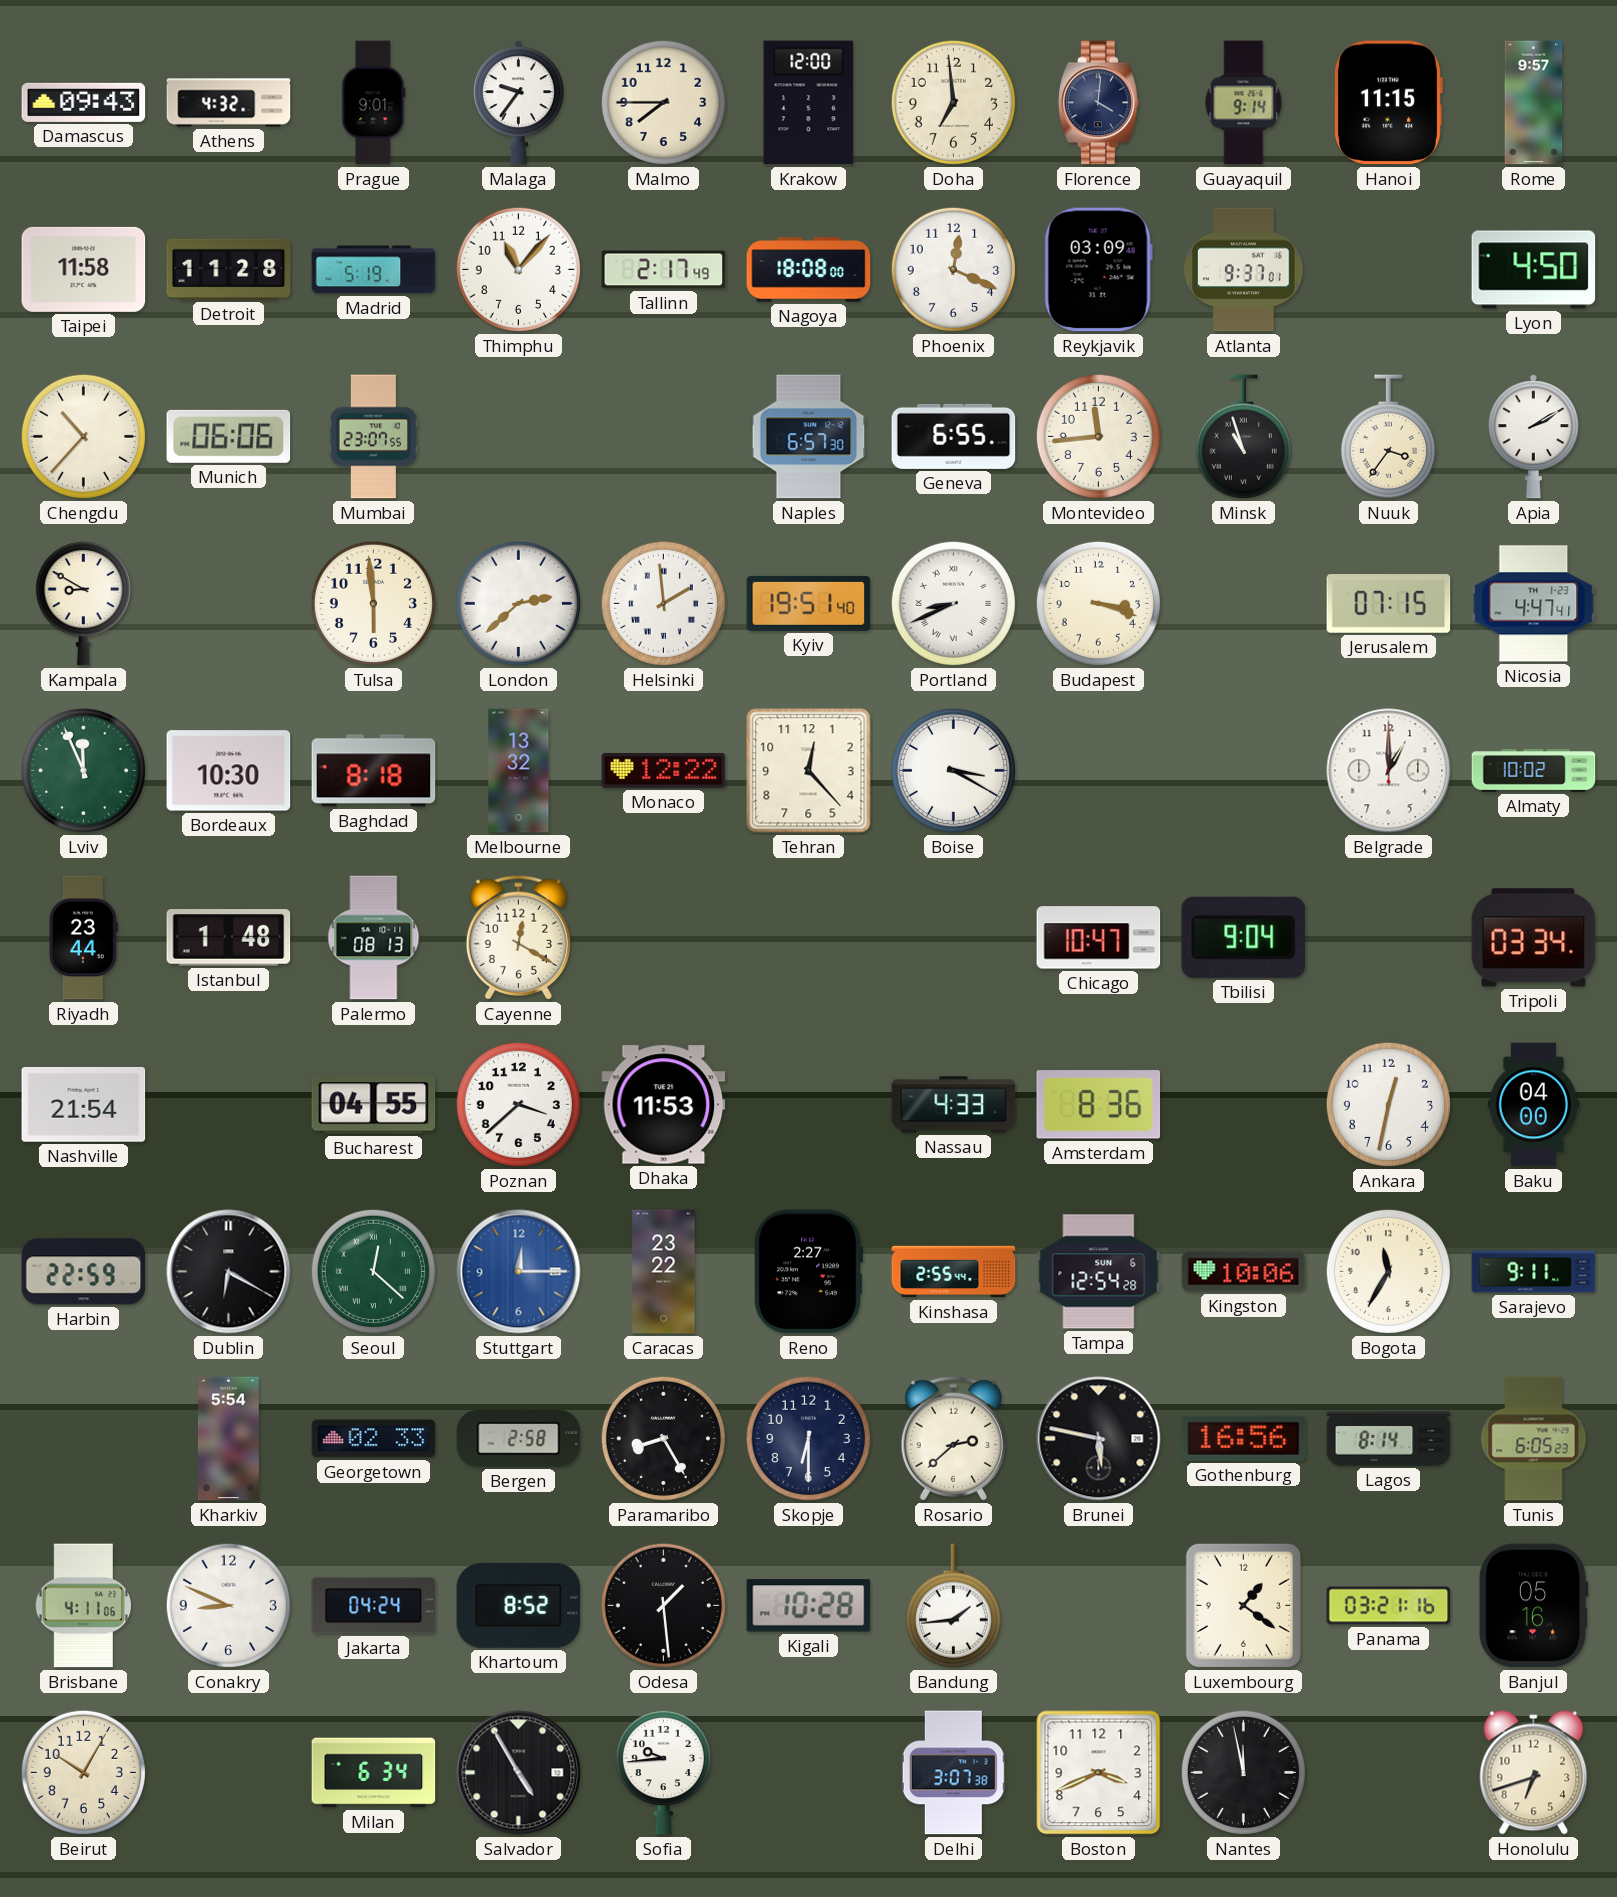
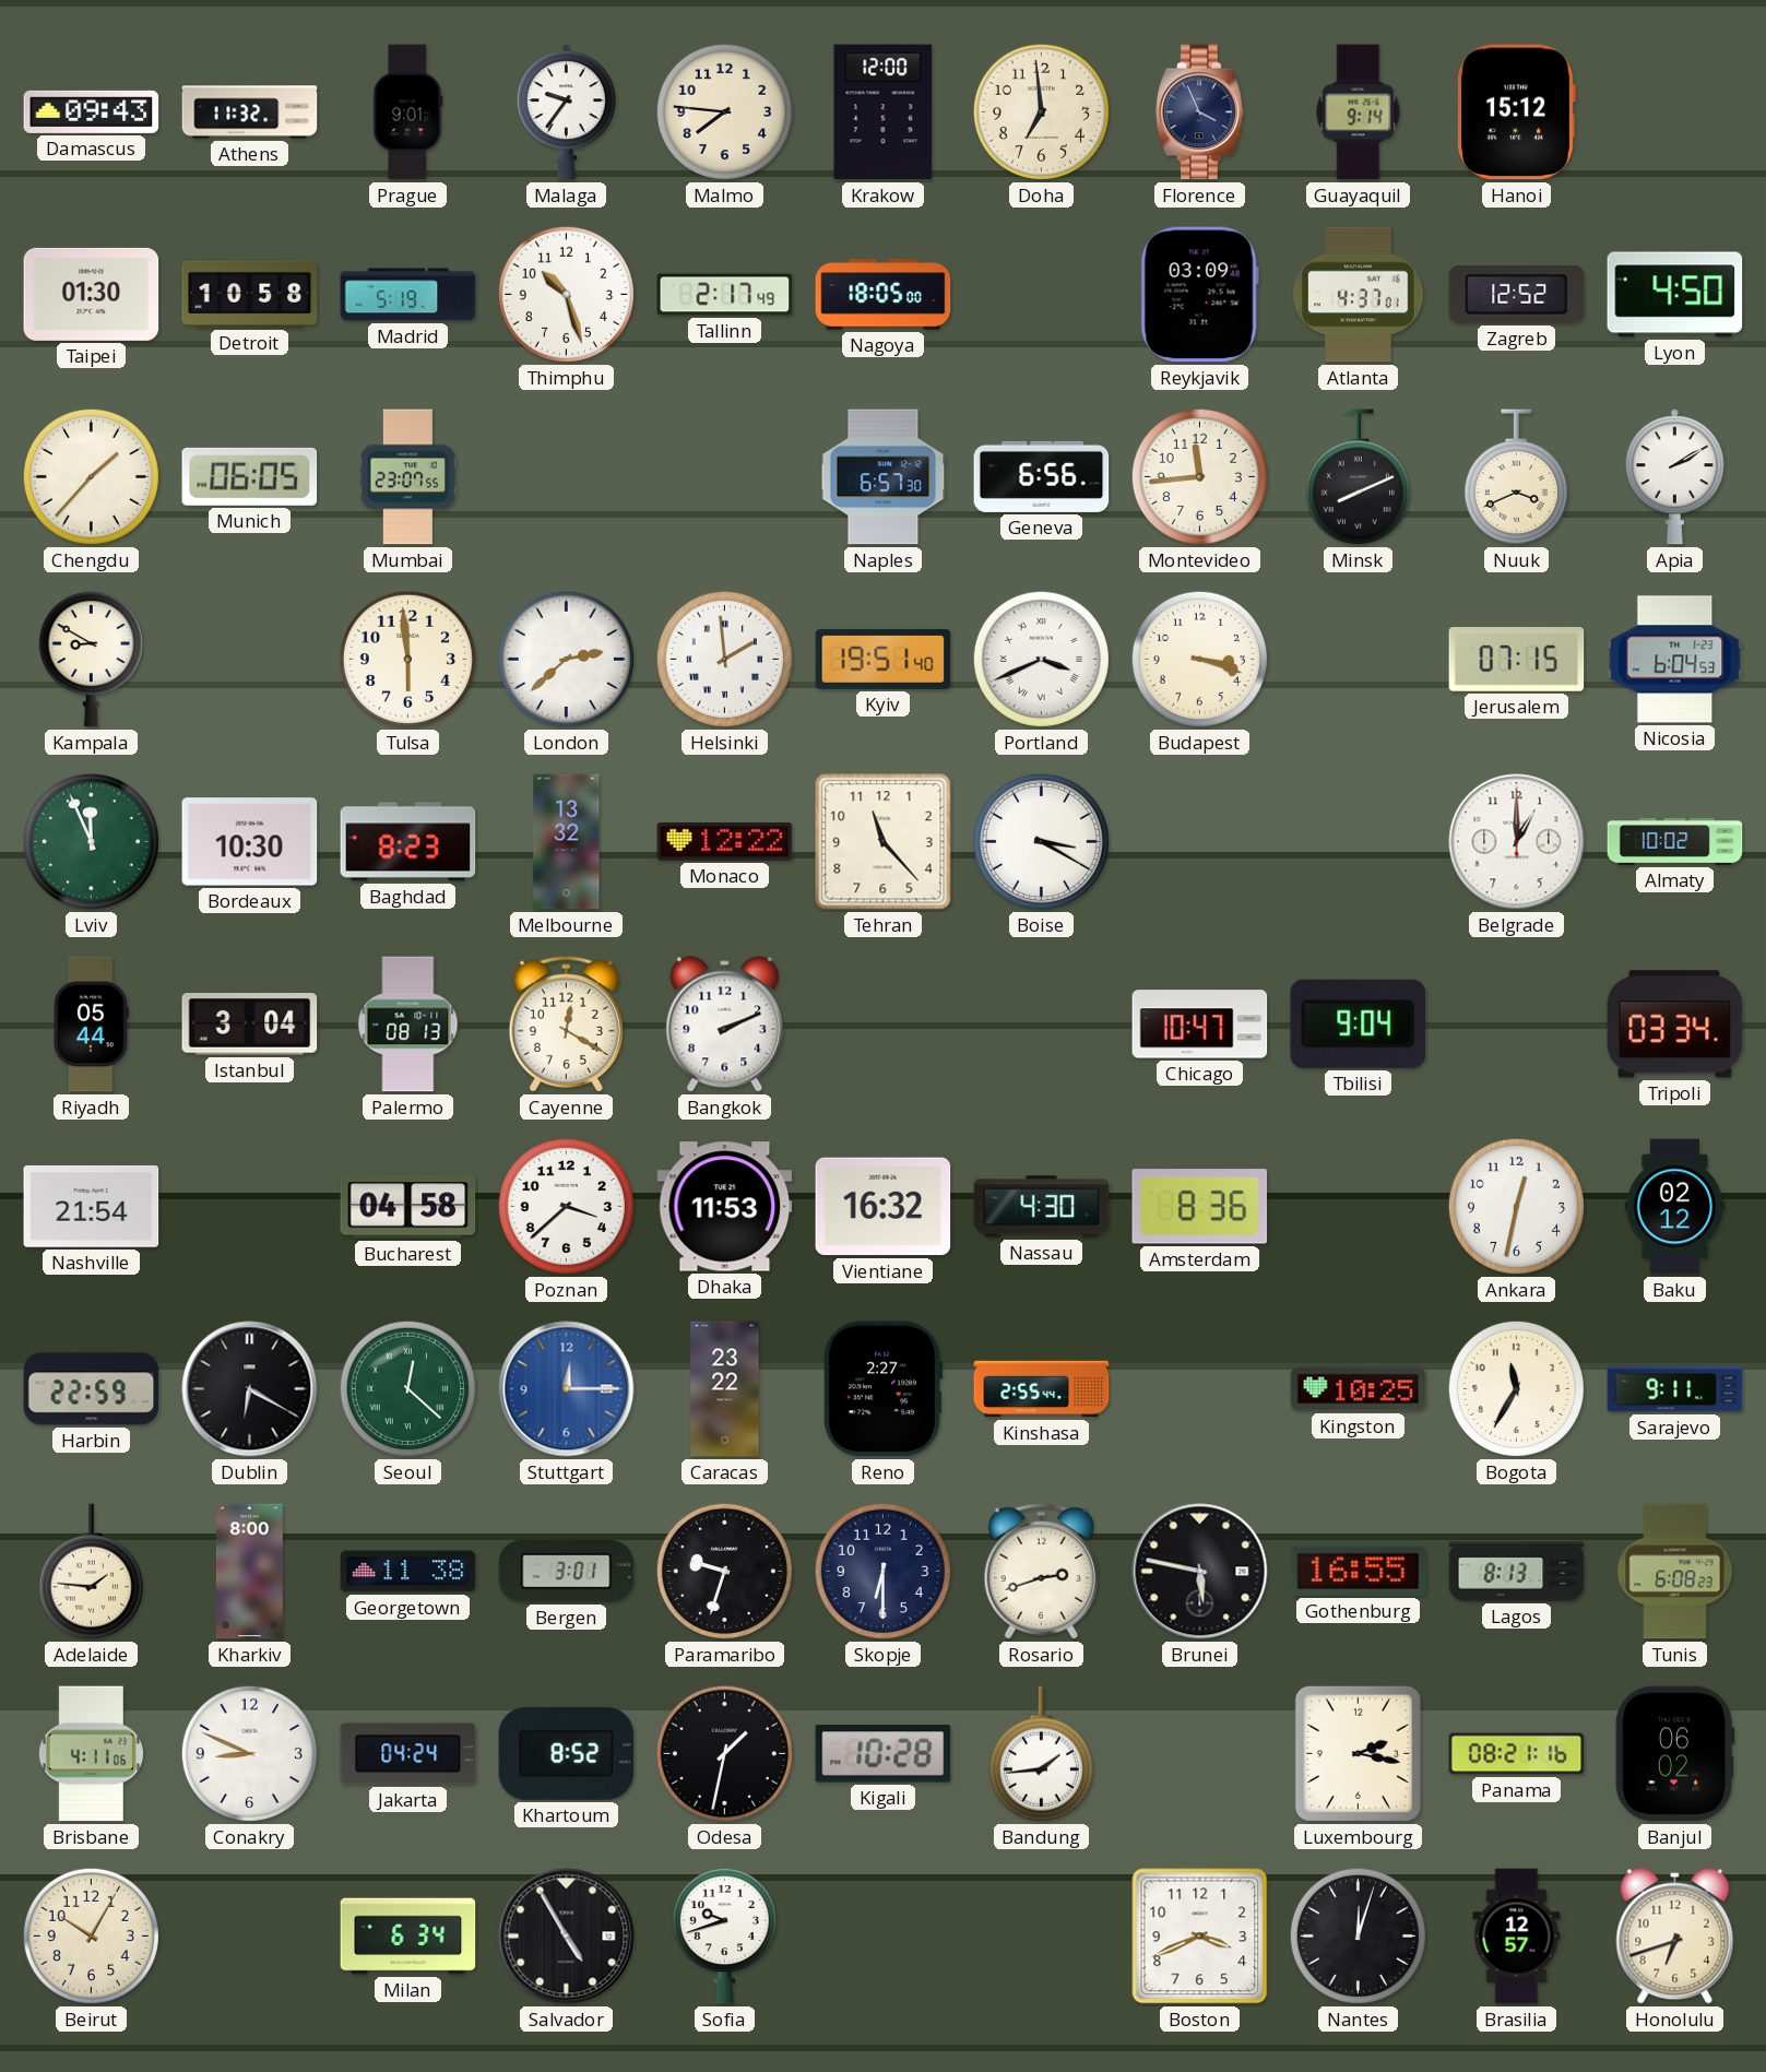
Athens: 4:32 -> 11:32
Malmo: 7:45 -> 7:46
Florence: 4:01 -> 3:56
Hanoi: 11:15 -> 15:12
Rome: 9:57 -> none
Taipei: 11:58 -> 01:30
Detroit: 11:28 -> 10:58
Thimphu: 11:07 -> 10:27
Nagoya: 18:08 -> 18:05
Phoenix: 12:19 -> none
Atlanta: 9:37 -> 4:37
Zagreb: none -> 12:52
Chengdu: 10:37 -> 1:37
Munich: 06:06 -> 06:05
Geneva: 6:55 -> 6:56
Minsk: 10:57 -> 8:11
Nuuk: 3:36 -> 3:41
Portland: 8:41 -> 3:41
Nicosia: 4:47 -> 6:04
Baghdad: 8:18 -> 8:23
Tehran: 12:23 -> 11:23
Riyadh: 23:44 -> 05:44
Istanbul: 1:48 -> 3:04
Bangkok: none -> 2:11
Bucharest: 04:55 -> 04:58
Vientiane: none -> 16:32
Nassau: 4:33 -> 4:30
Baku: 04:00 -> 02:12
Tampa: 12:54 -> none
Kingston: 10:06 -> 10:25
Adelaide: none -> 1:46
Kharkiv: 5:54 -> 8:00
Georgetown: 02:33 -> 11:38
Bergen: 2:58 -> 3:01
Paramaribo: 8:25 -> 9:33
Rosario: 2:38 -> 2:42
Gothenburg: 16:56 -> 16:55
Lagos: 8:14 -> 8:13
Tunis: 6:05 -> 6:08
Odesa: 1:29 -> 1:32
Luxembourg: 1:21 -> 2:17
Panama: 03:21 -> 08:21
Banjul: 05:16 -> 06:02
Sofia: 9:44 -> 9:42
Delhi: 3:07 -> none
Nantes: 11:58 -> 12:03
Brasilia: none -> 12:57
